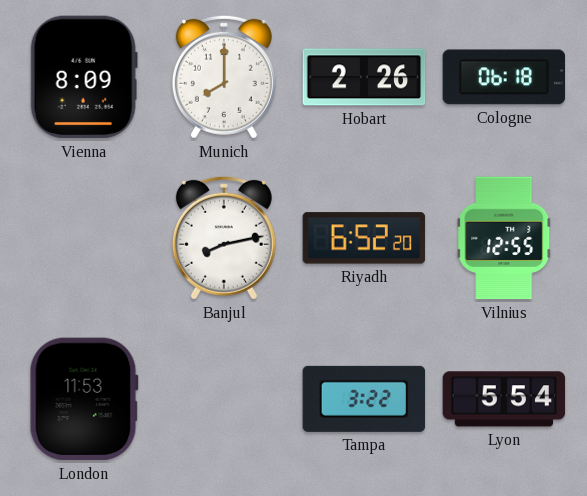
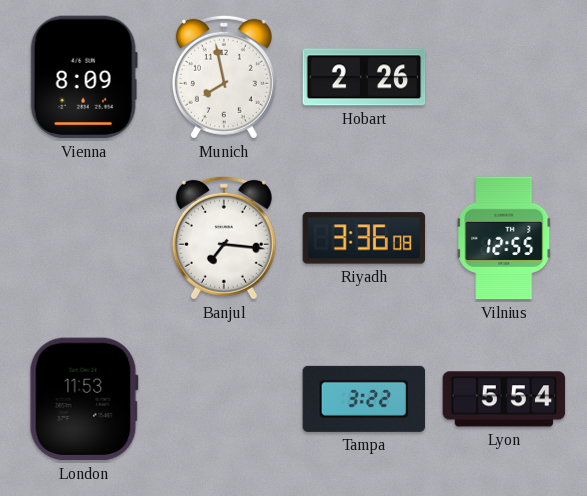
Munich: 8:00 -> 7:58
Cologne: 06:18 -> none
Banjul: 8:13 -> 7:16
Riyadh: 6:52 -> 3:36
